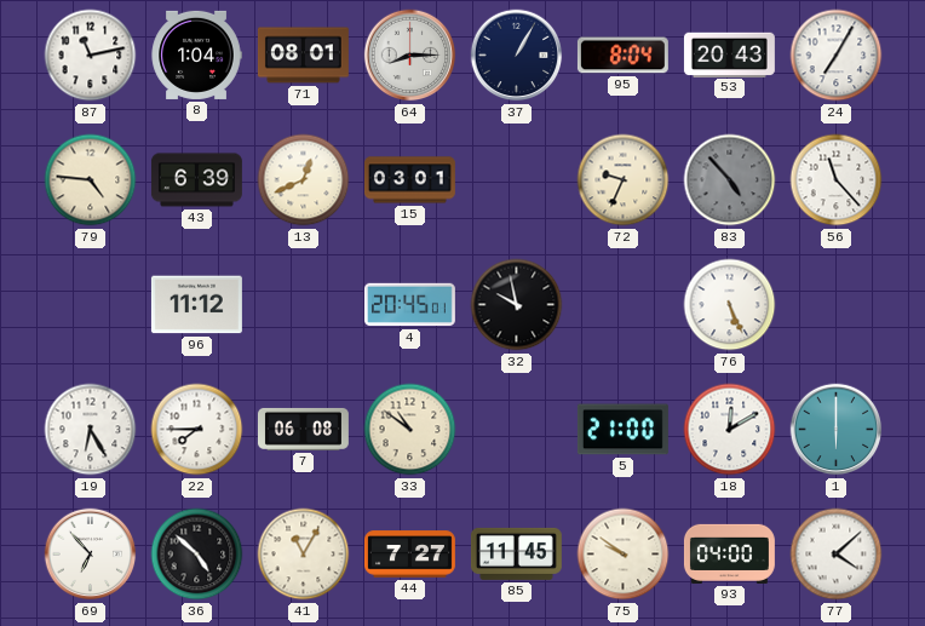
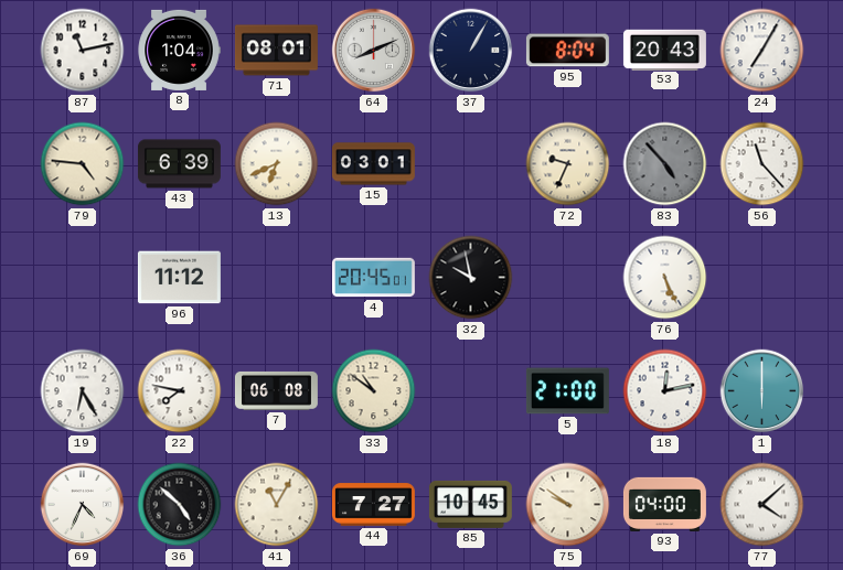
64: 8:15 -> 8:11
13: 12:41 -> 6:41
22: 7:45 -> 7:47
18: 12:10 -> 12:13
69: 6:53 -> 4:34
85: 11:45 -> 10:45
